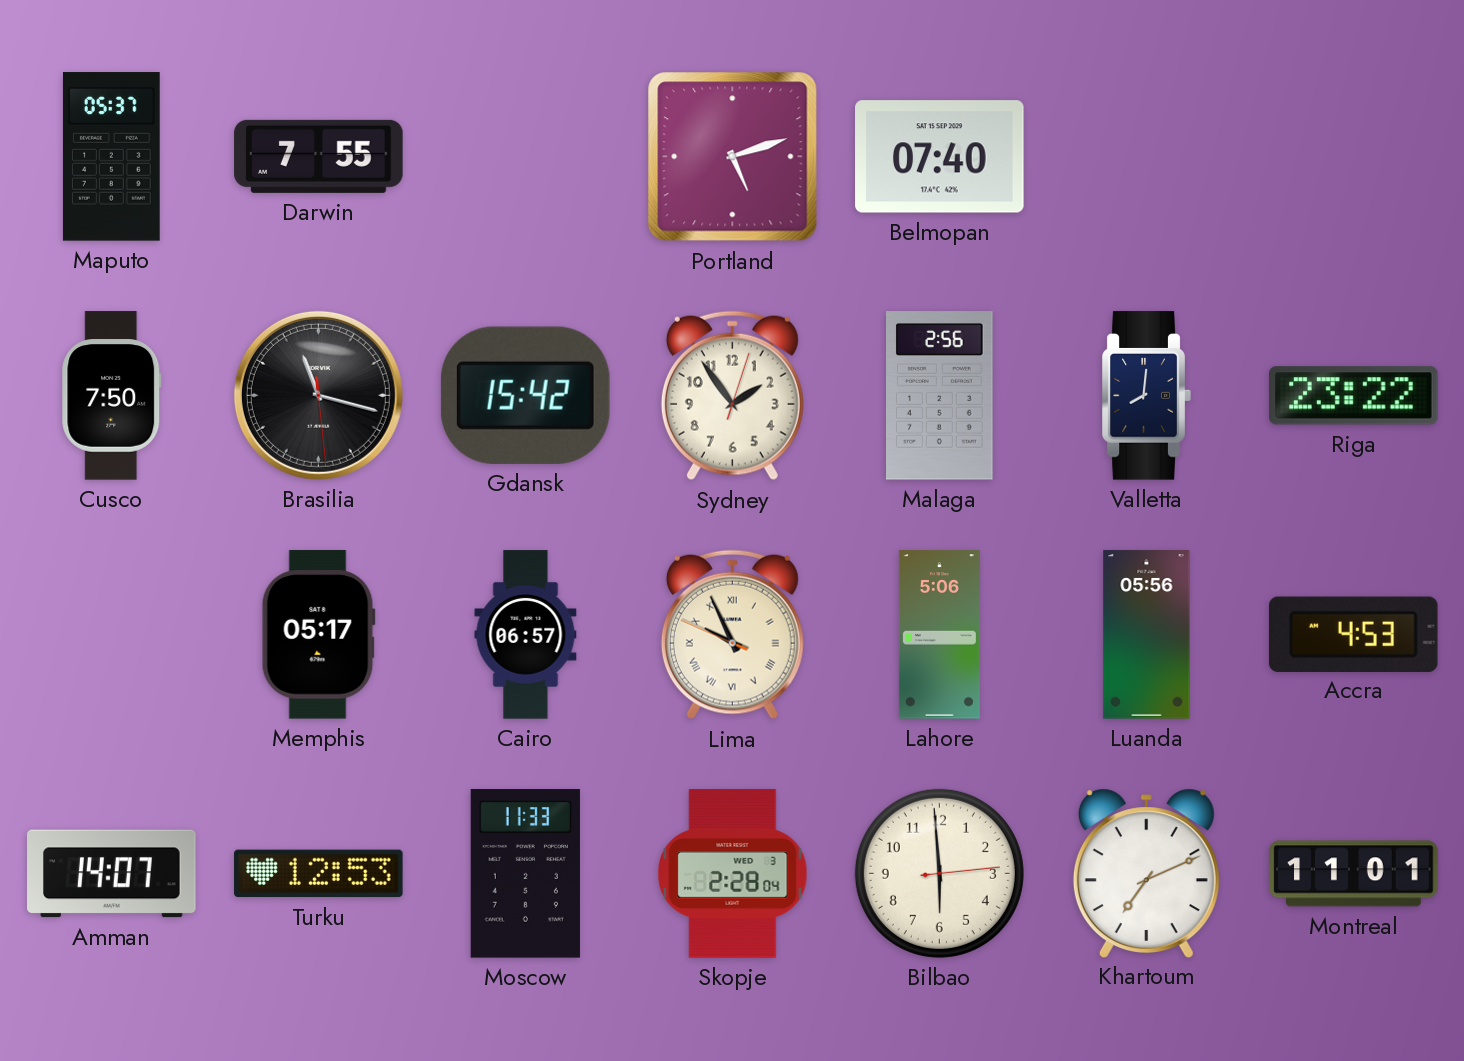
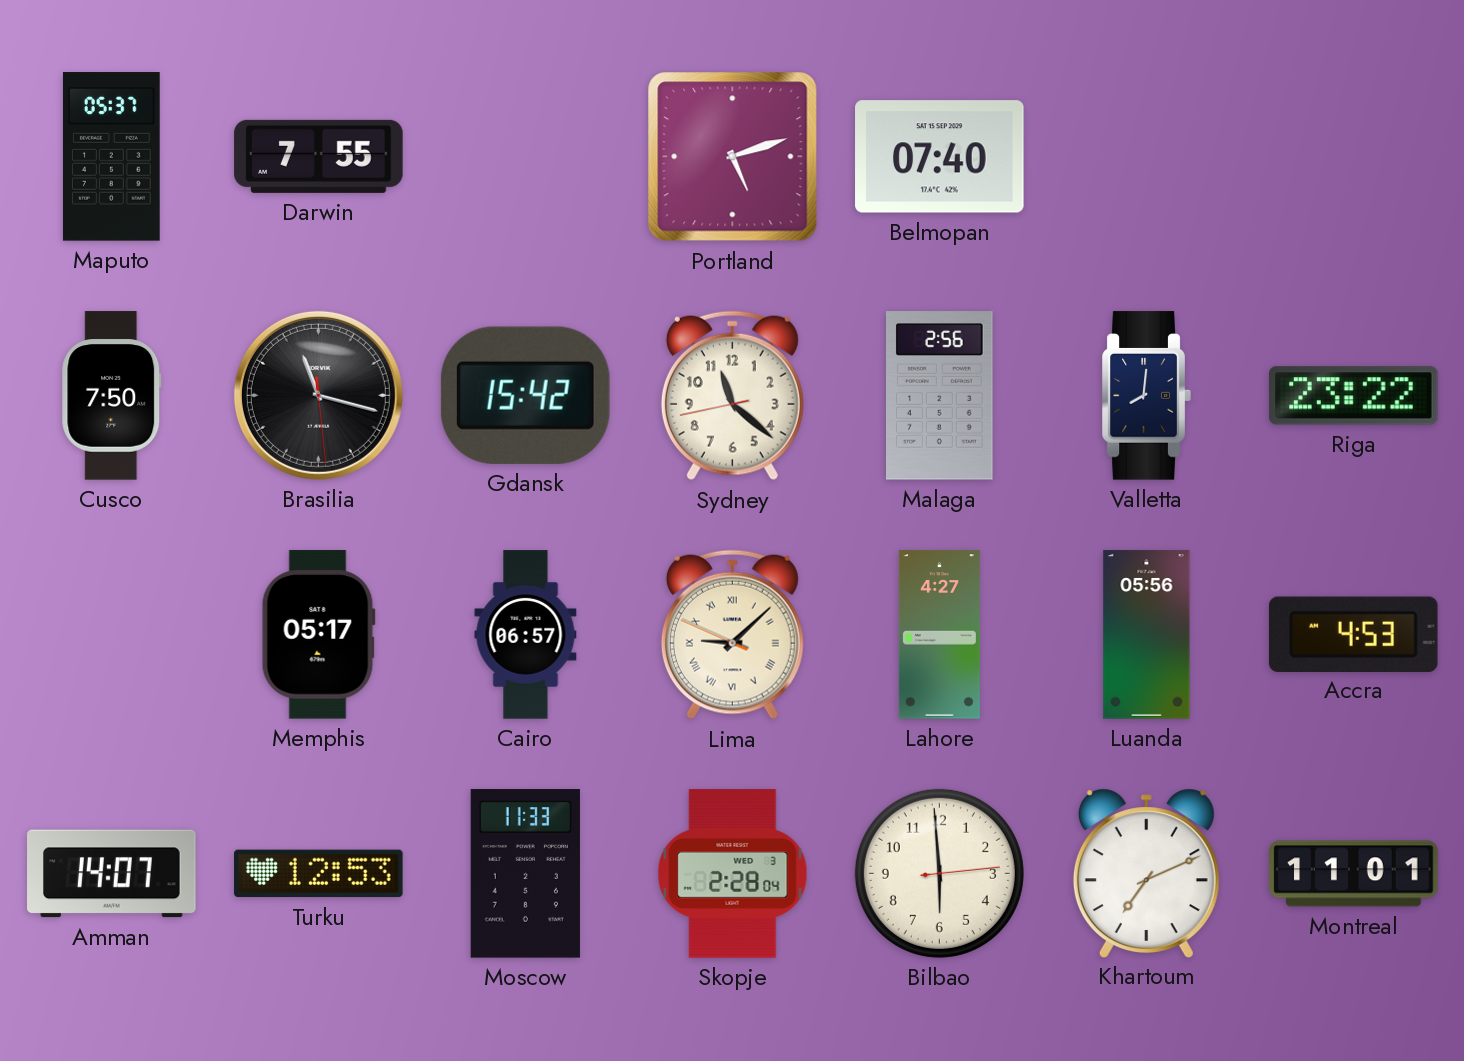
Sydney: 1:54 -> 11:21
Lima: 9:55 -> 9:07
Lahore: 5:06 -> 4:27
